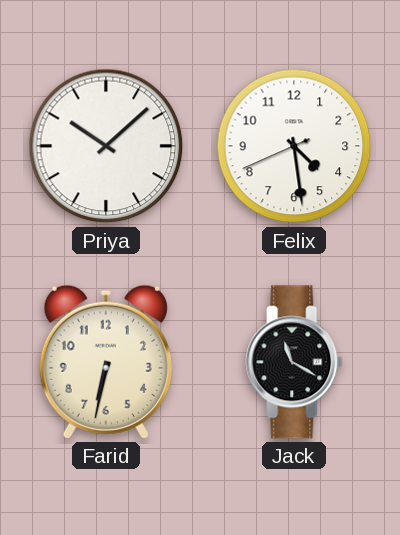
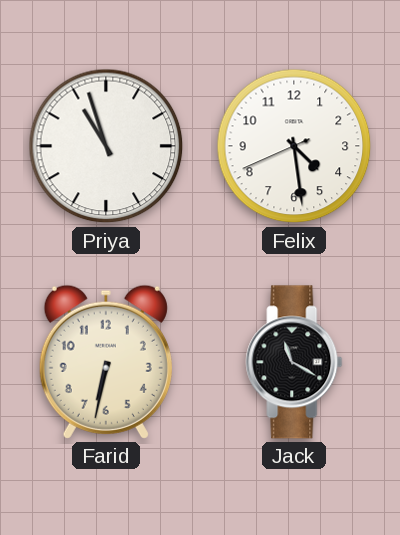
Priya: 10:08 -> 10:57
